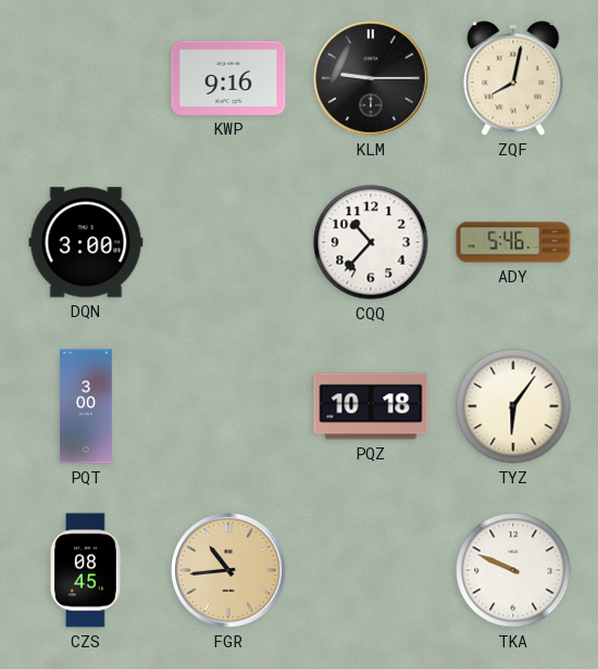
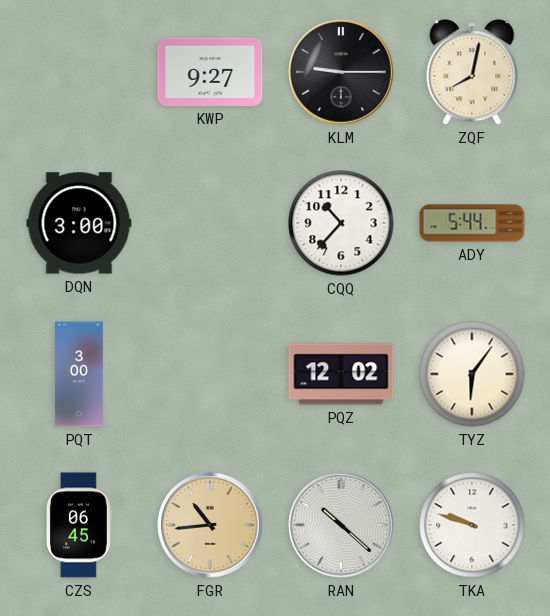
KWP: 9:16 -> 9:27
ADY: 5:46 -> 5:44
PQZ: 10:18 -> 12:02
CZS: 08:45 -> 06:45
RAN: none -> 10:22
TKA: 9:49 -> 9:48
